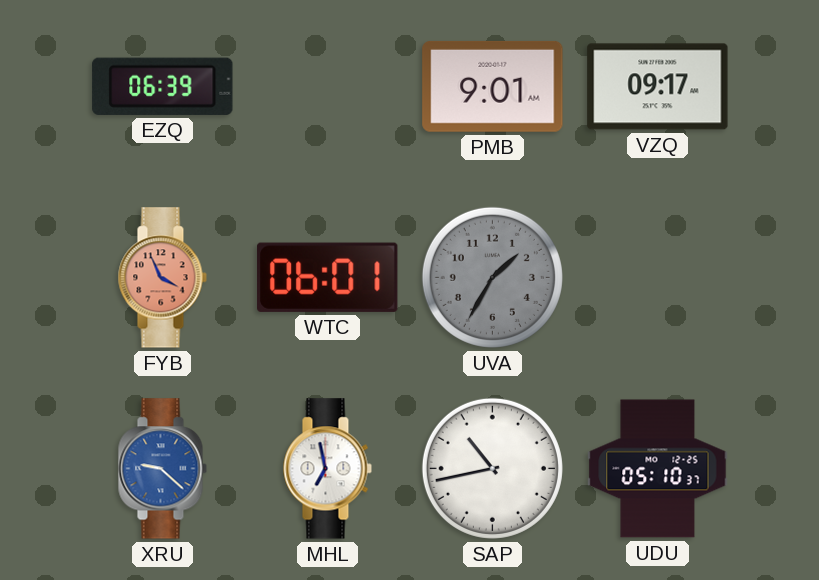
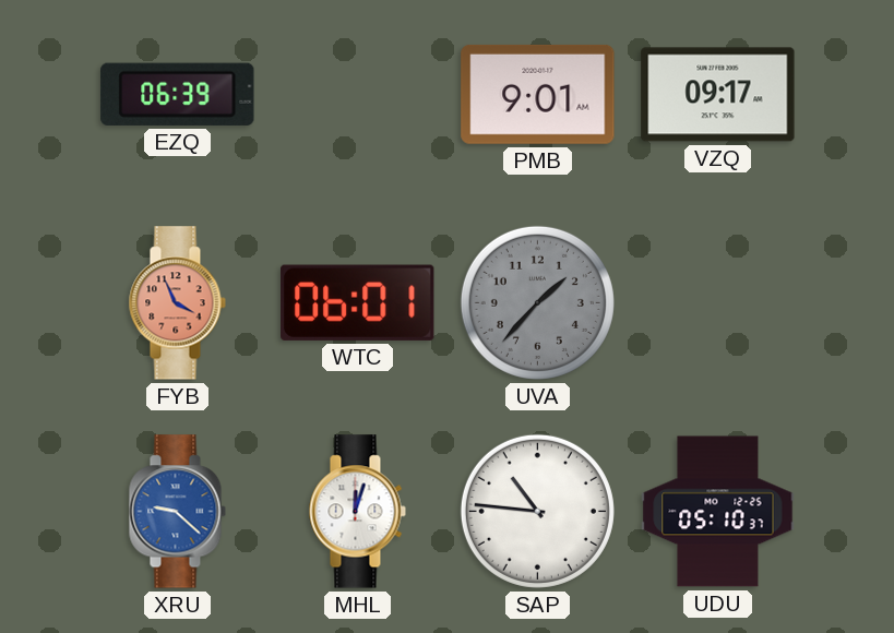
UVA: 1:35 -> 1:37
MHL: 6:58 -> 12:03
SAP: 10:43 -> 10:46
